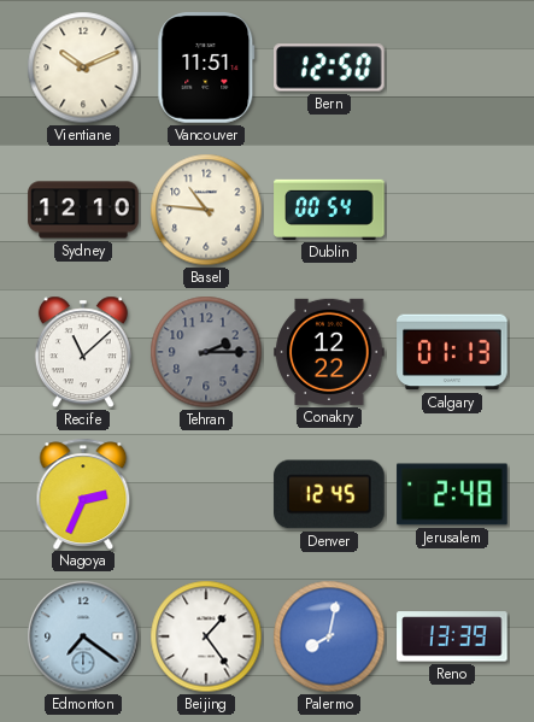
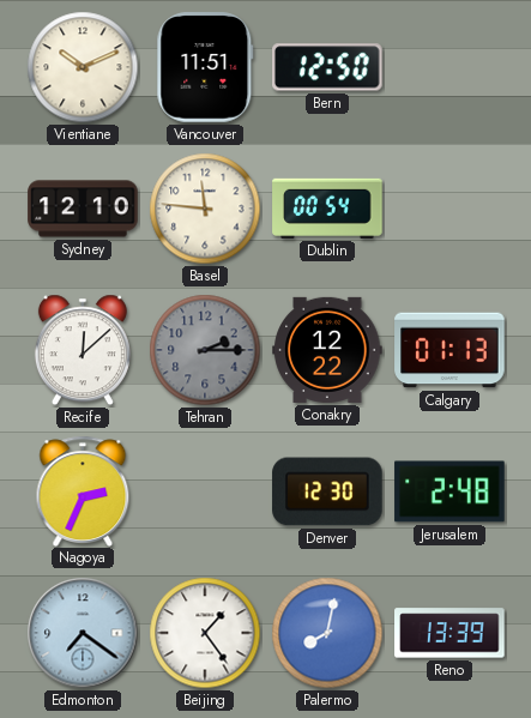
Basel: 10:46 -> 11:46
Recife: 11:08 -> 12:08
Denver: 12:45 -> 12:30
